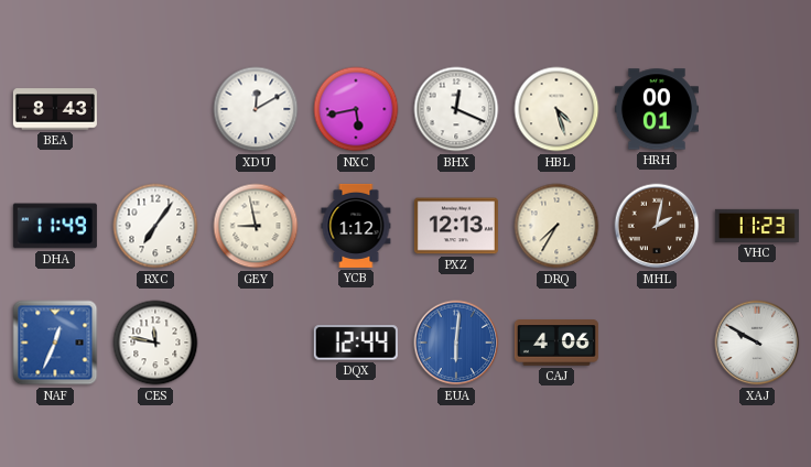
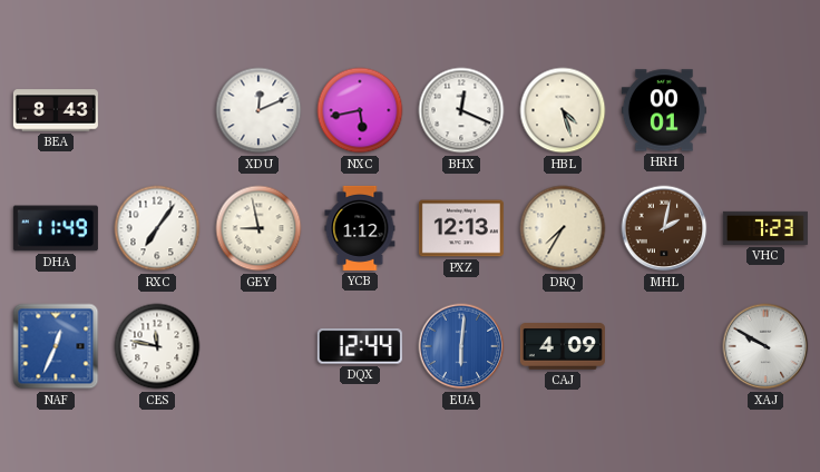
XDU: 12:10 -> 12:11
VHC: 11:23 -> 7:23
CAJ: 4:06 -> 4:09
